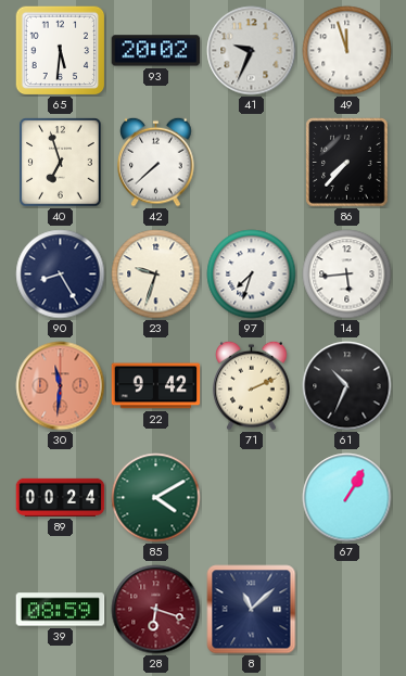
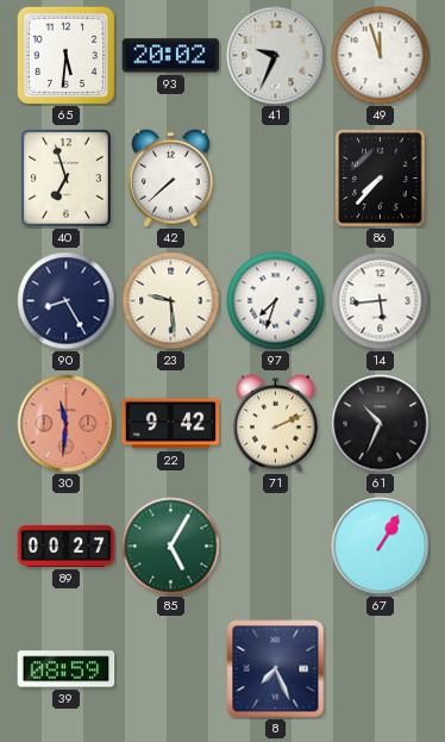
23: 9:33 -> 9:29
89: 00:24 -> 00:27
85: 4:10 -> 5:05
28: 6:18 -> none
8: 11:08 -> 7:26
